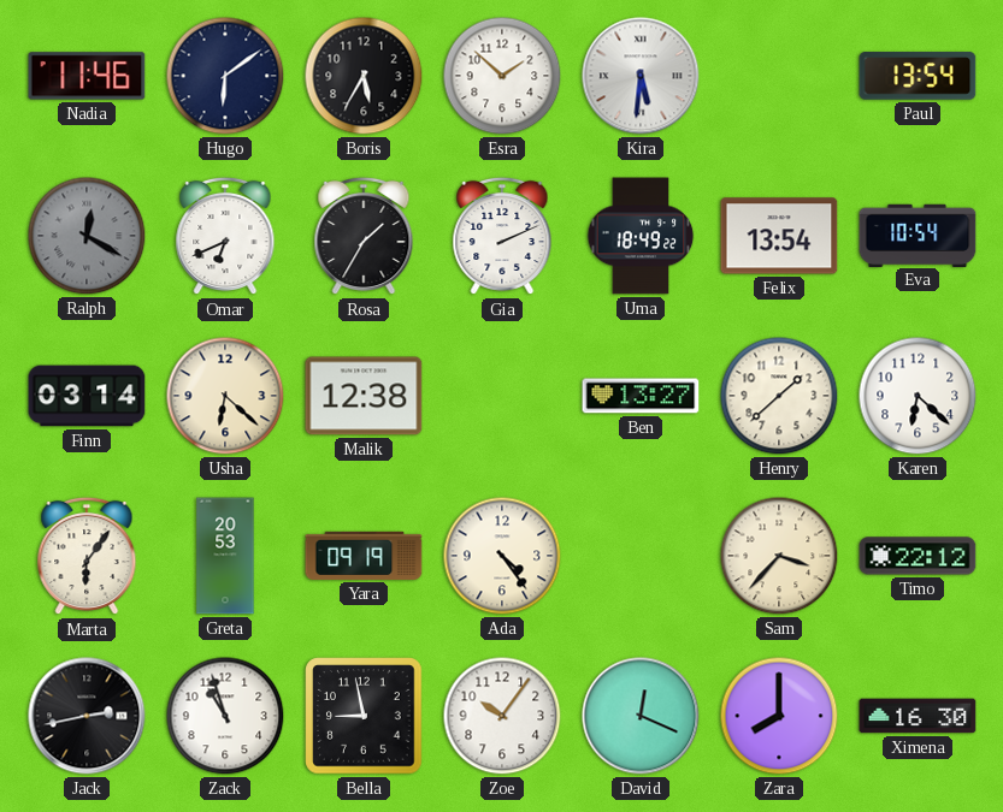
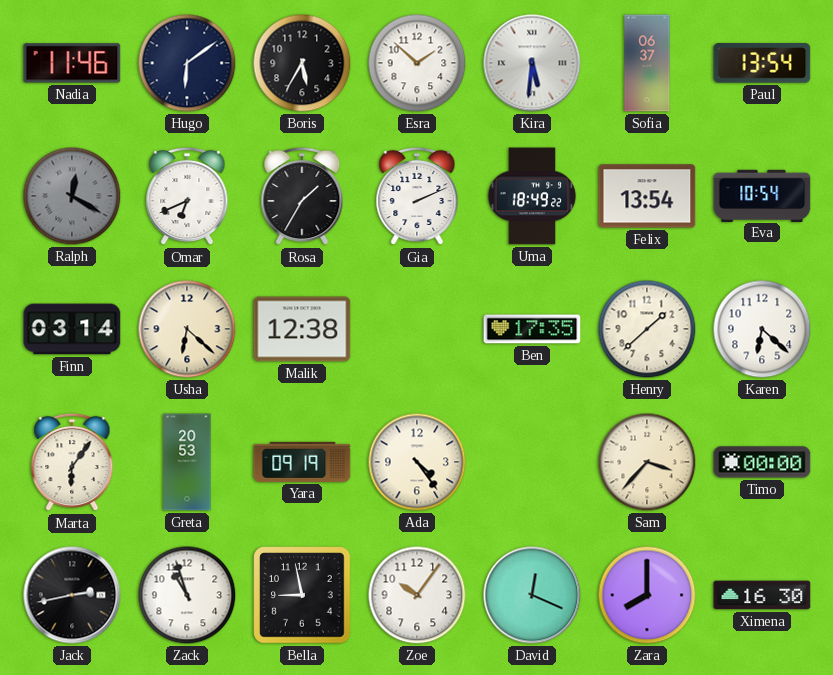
Sofia: none -> 06:37
Ben: 13:27 -> 17:35
Timo: 22:12 -> 00:00
